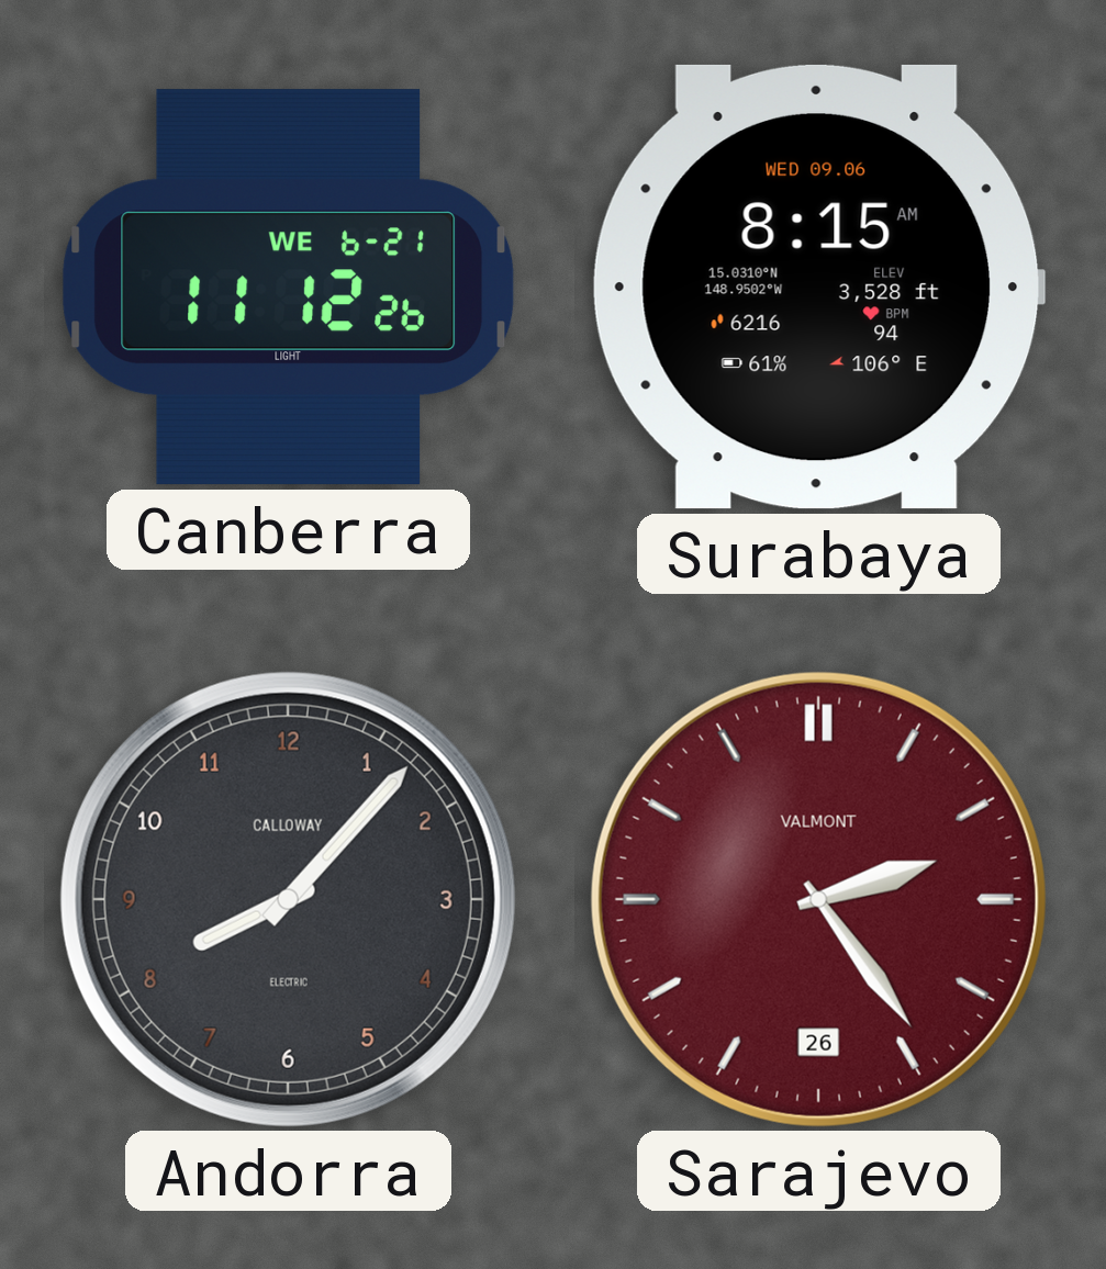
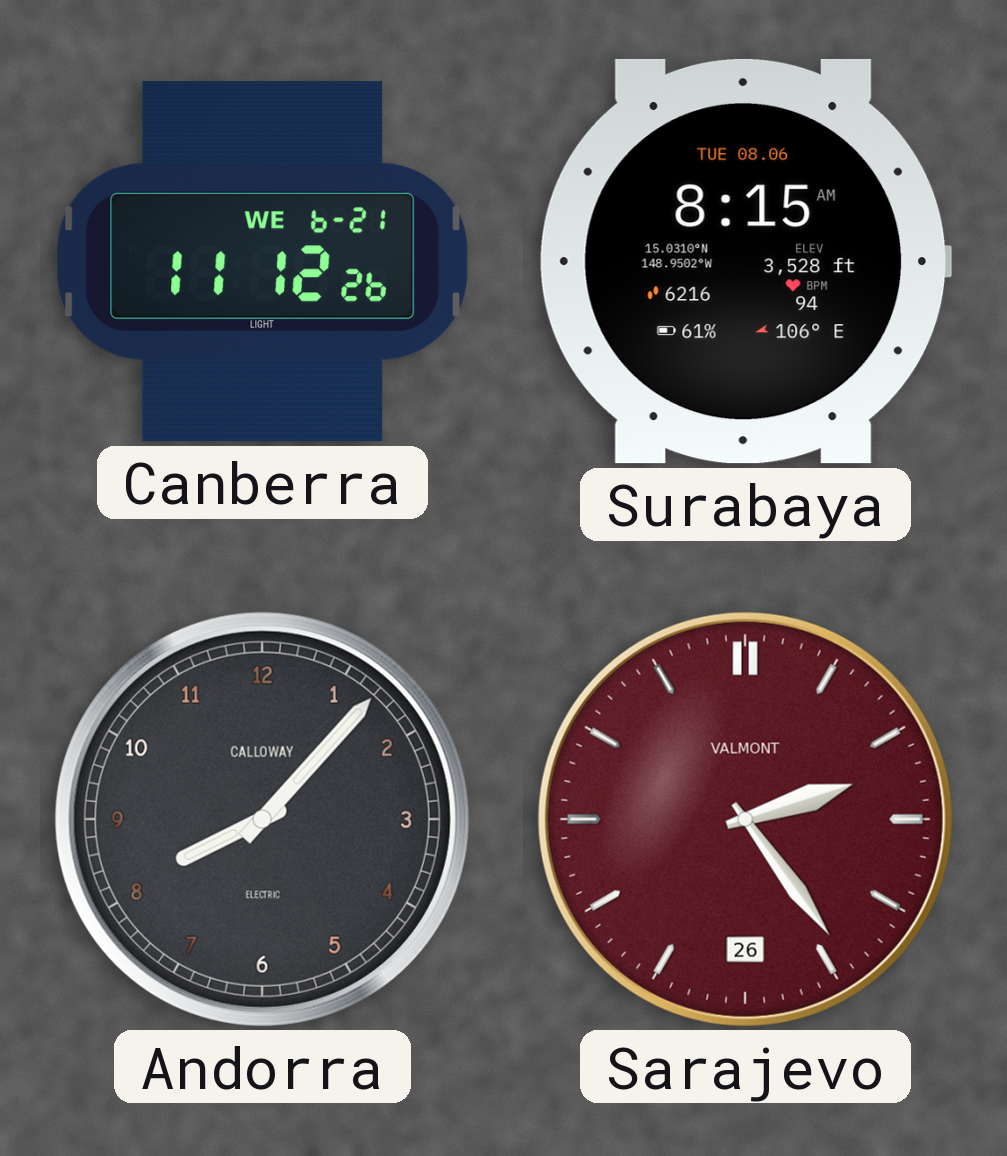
Surabaya date: WED 09.06 -> TUE 08.06
